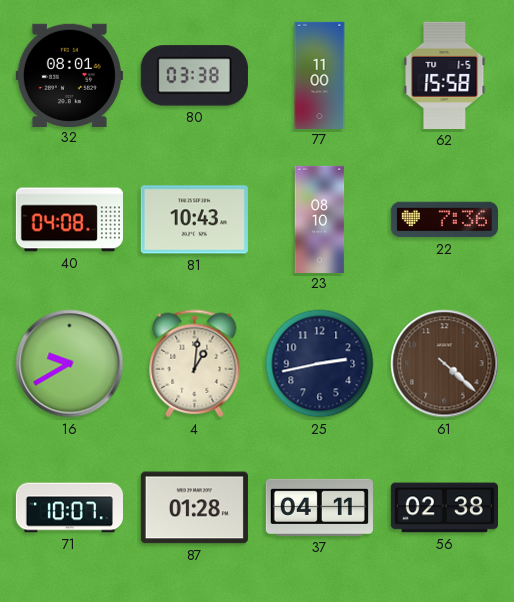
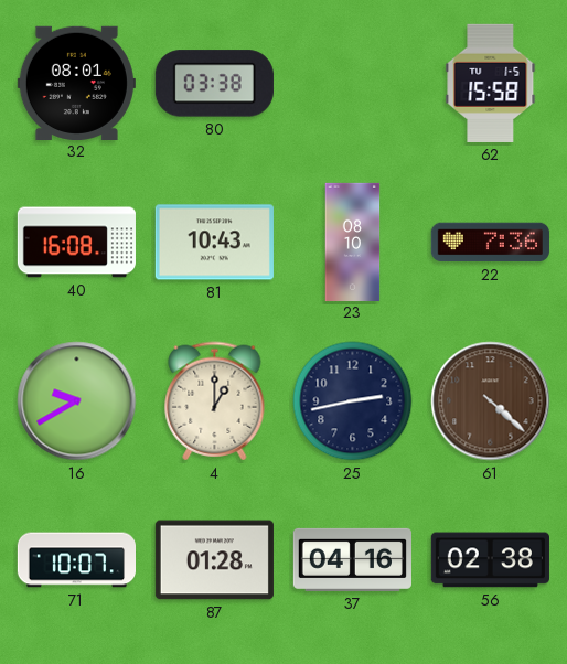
77: 11:00 -> none
40: 04:08 -> 16:08
4: 1:01 -> 1:00
37: 04:11 -> 04:16
